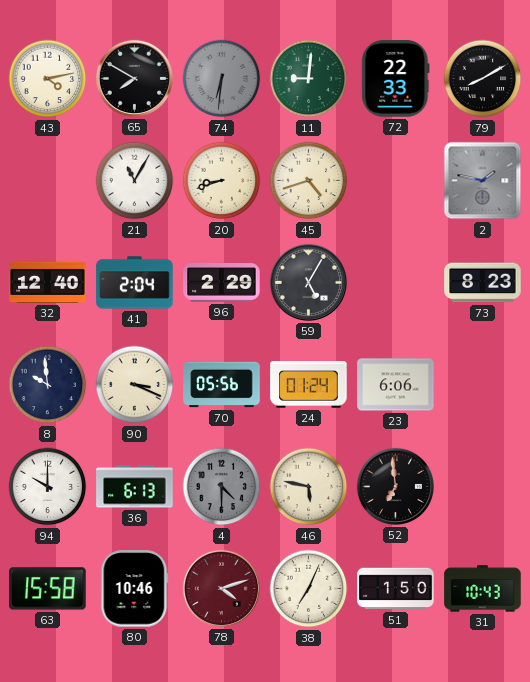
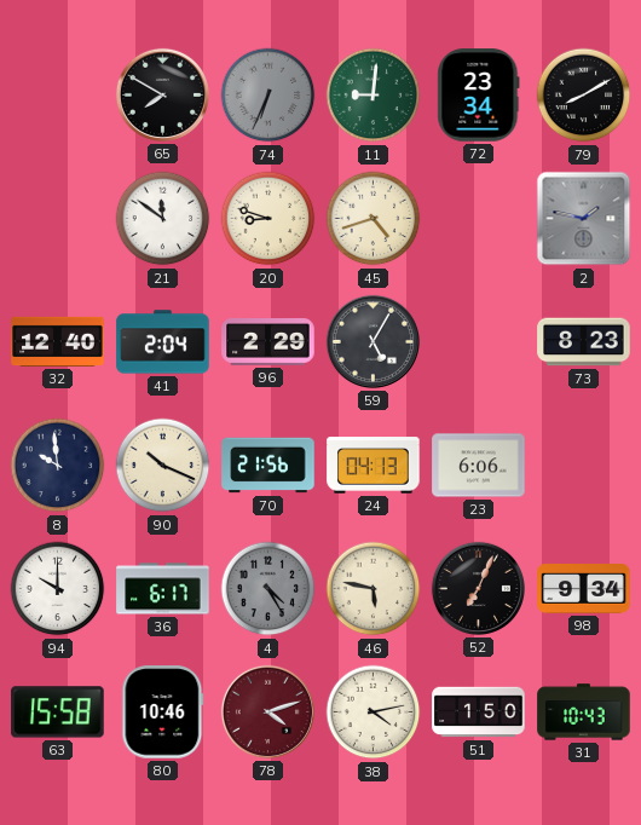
43: 4:13 -> none
74: 6:31 -> 6:34
72: 22:33 -> 23:34
21: 11:05 -> 11:51
20: 8:42 -> 8:48
90: 3:19 -> 10:19
70: 05:56 -> 21:56
24: 01:24 -> 04:13
36: 6:13 -> 6:17
4: 4:30 -> 4:25
52: 6:59 -> 7:04
98: none -> 9:34
38: 7:04 -> 4:13
